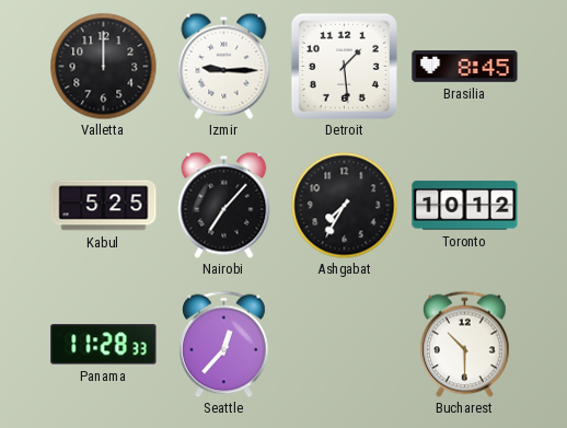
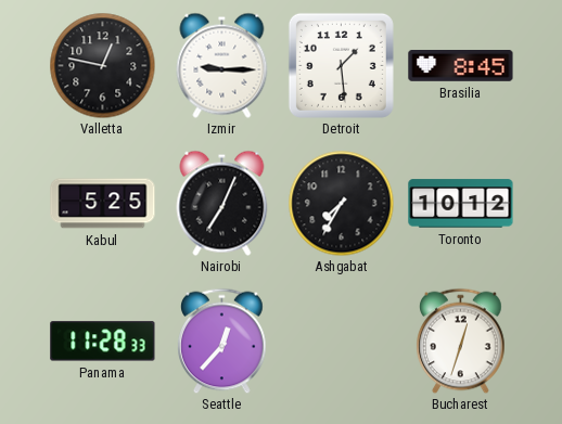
Valletta: 12:00 -> 12:47
Nairobi: 7:07 -> 7:04
Bucharest: 10:30 -> 12:33
